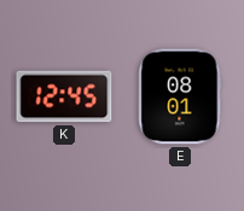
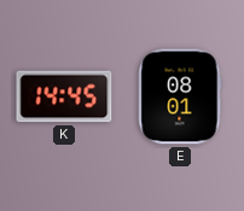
K: 12:45 -> 14:45
